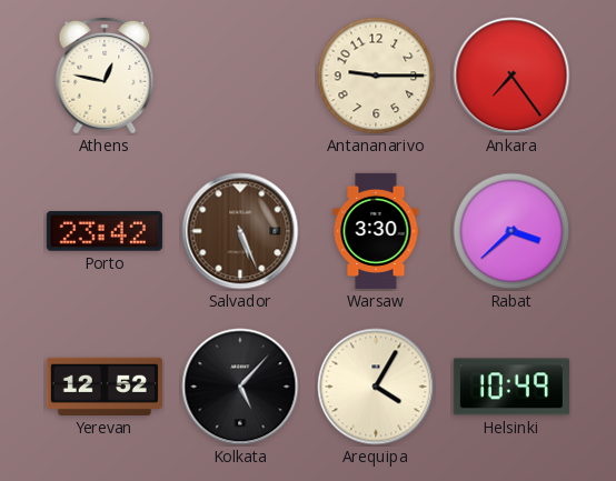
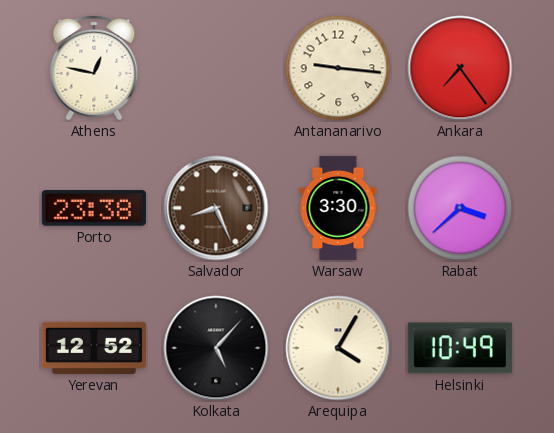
Antananarivo: 9:15 -> 9:16
Porto: 23:42 -> 23:38
Salvador: 5:26 -> 8:26
